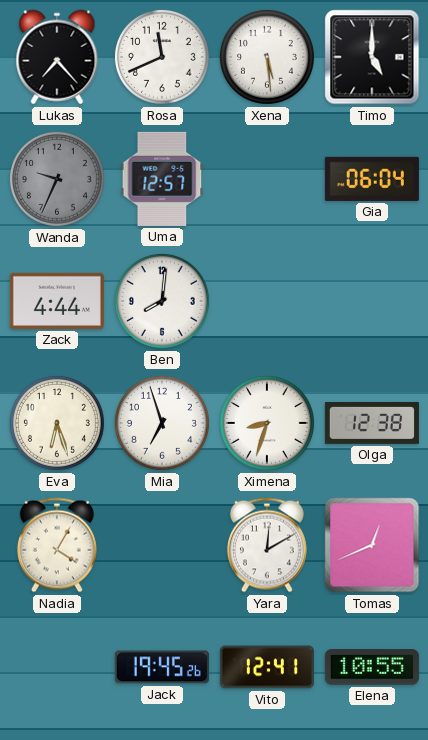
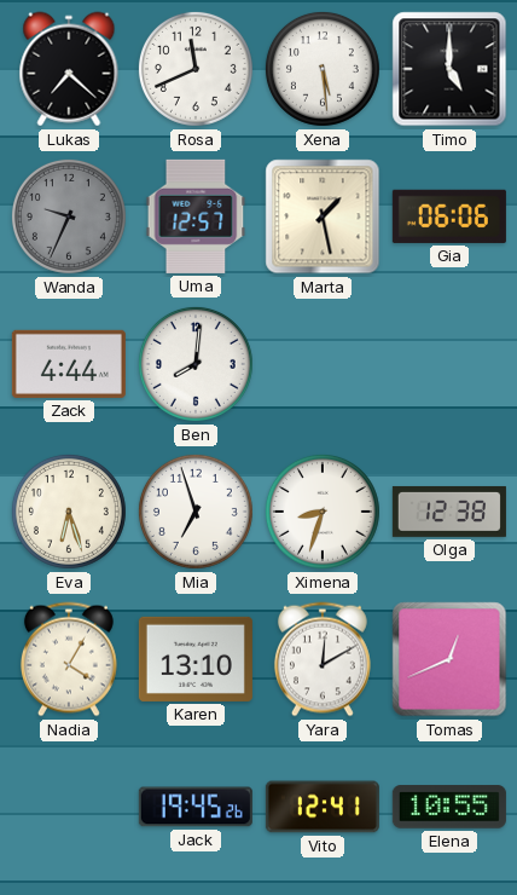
Lukas: 7:23 -> 7:22
Marta: none -> 1:28
Gia: 06:04 -> 06:06
Karen: none -> 13:10
